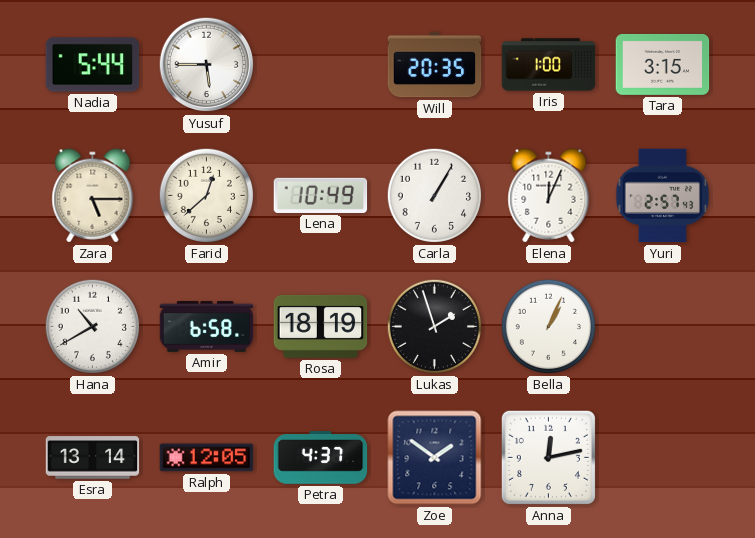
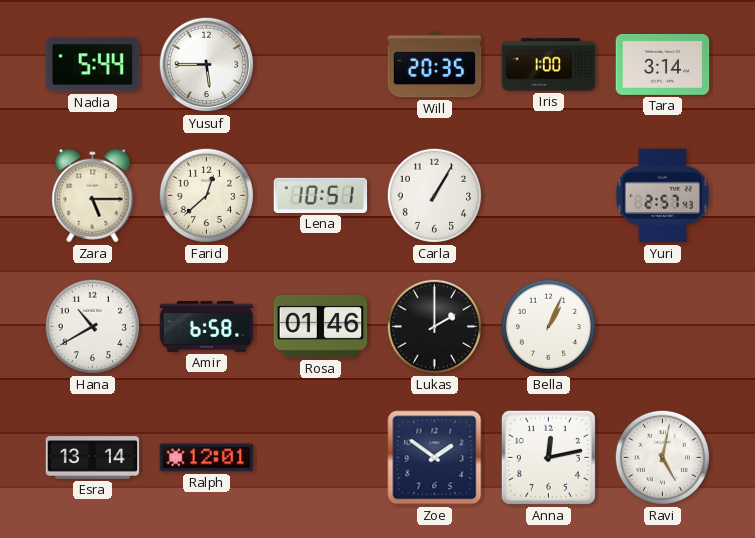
Tara: 3:15 -> 3:14
Lena: 10:49 -> 10:51
Elena: 12:04 -> none
Rosa: 18:19 -> 01:46
Lukas: 1:57 -> 2:00
Ralph: 12:05 -> 12:01
Petra: 4:37 -> none
Ravi: none -> 5:02
